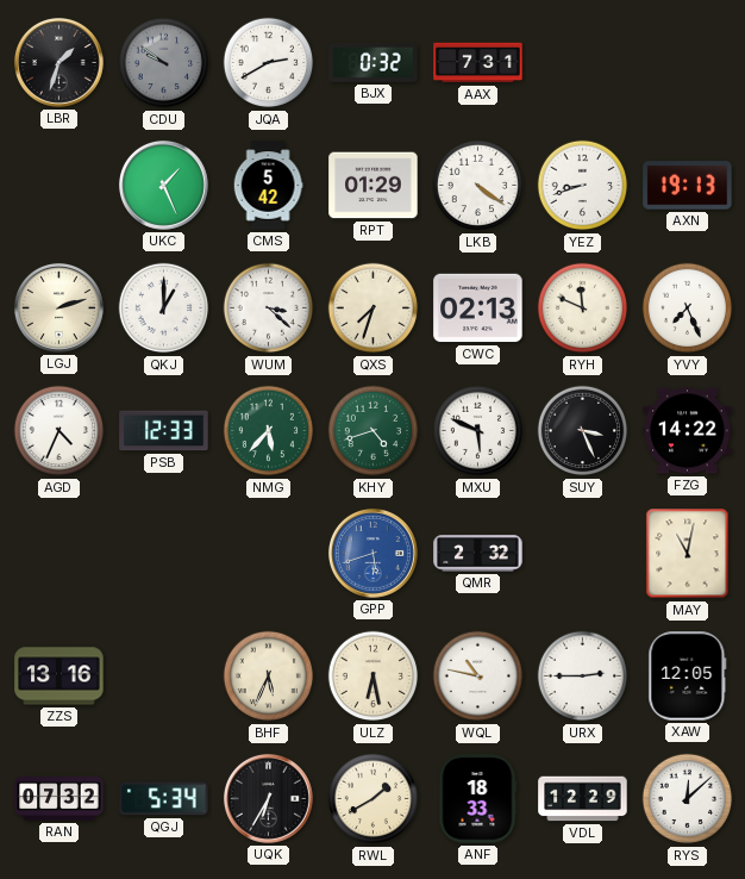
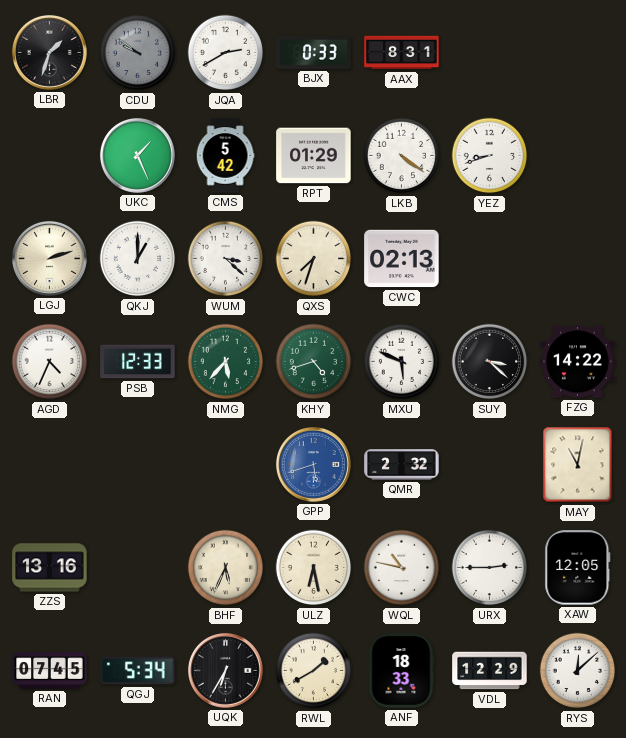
BJX: 0:32 -> 0:33
AAX: 7:31 -> 8:31
AXN: 19:13 -> none
RYH: 11:49 -> none
YVY: 7:26 -> none
SUY: 3:26 -> 3:22
RAN: 07:32 -> 07:45
